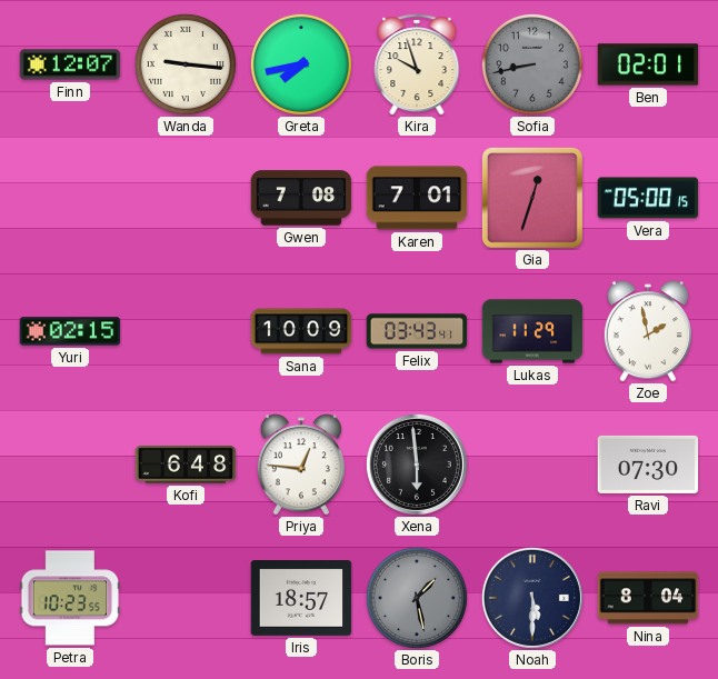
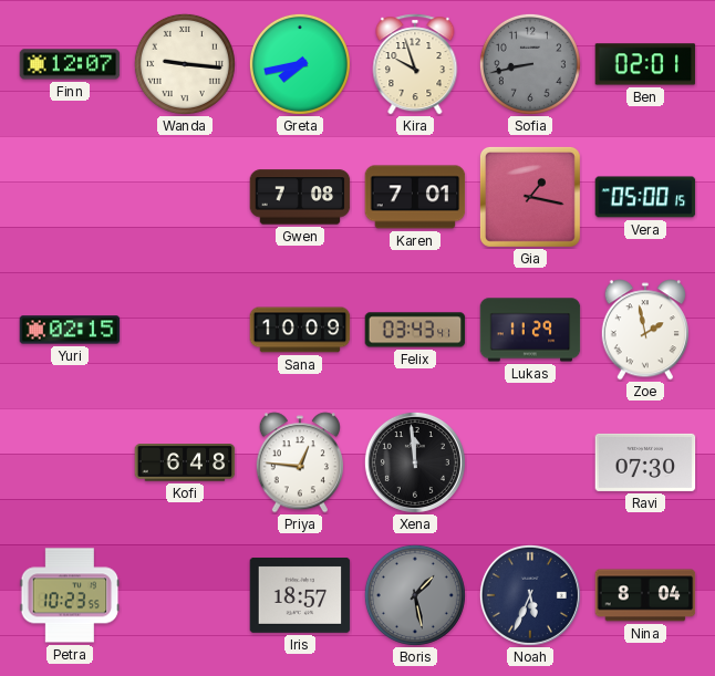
Gia: 12:33 -> 1:17
Xena: 5:59 -> 11:59
Noah: 5:30 -> 5:34
